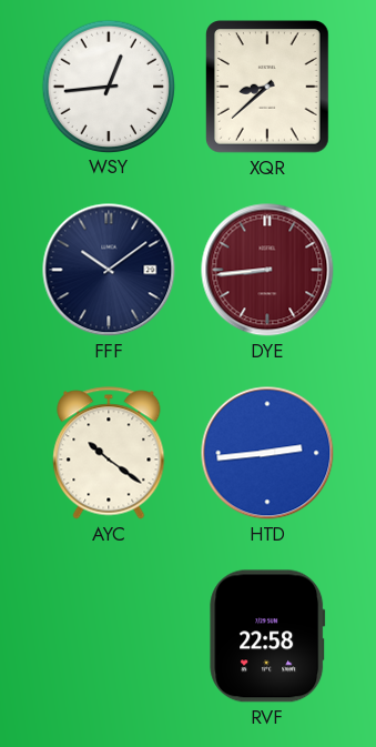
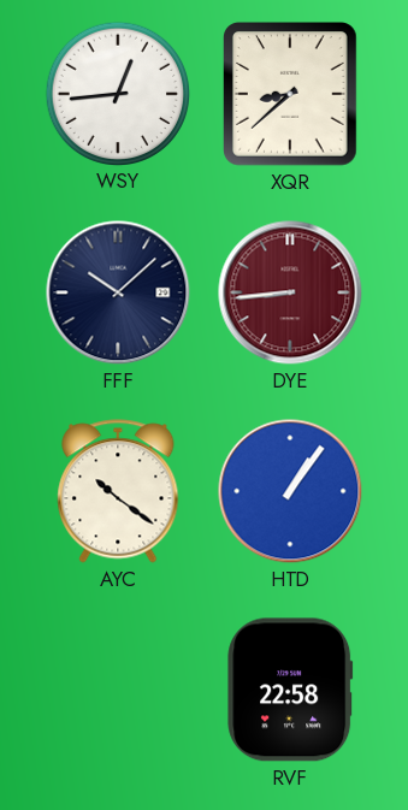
FFF: 10:09 -> 10:08
HTD: 2:44 -> 1:06
